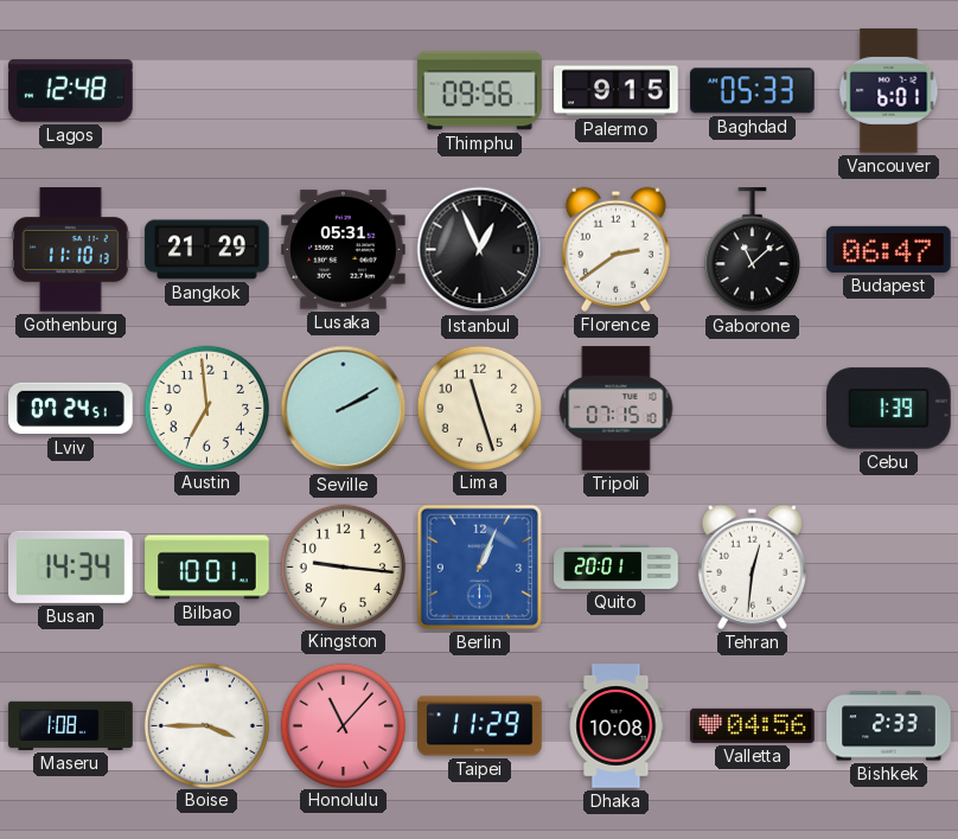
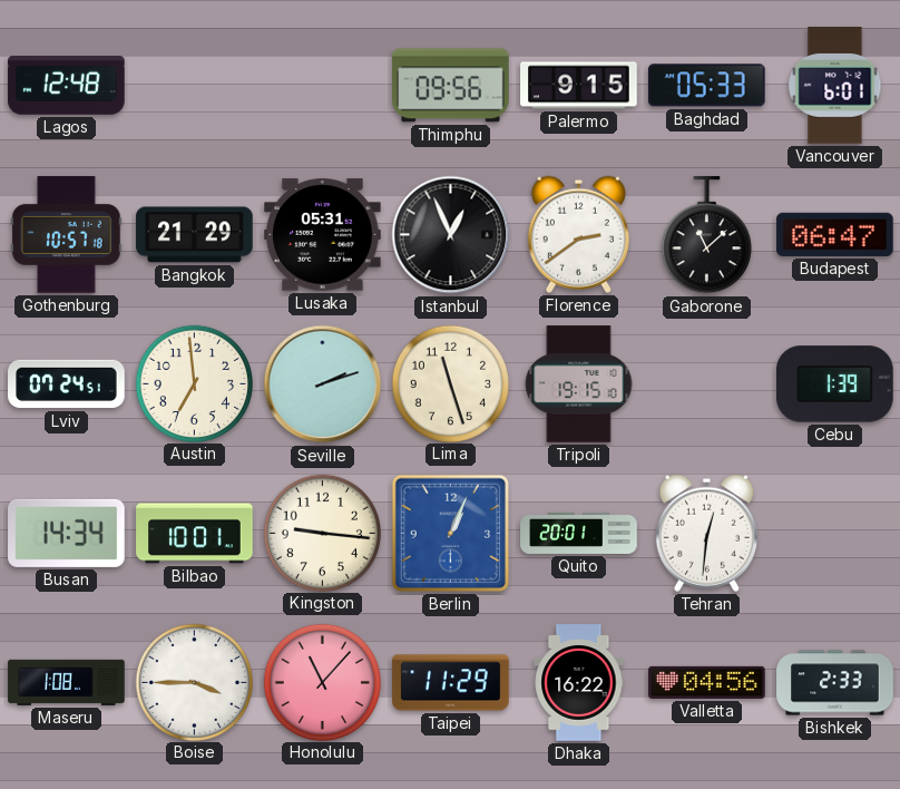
Gothenburg: 11:10 -> 10:57
Seville: 2:10 -> 2:12
Tripoli: 07:15 -> 19:15
Dhaka: 10:08 -> 16:22
